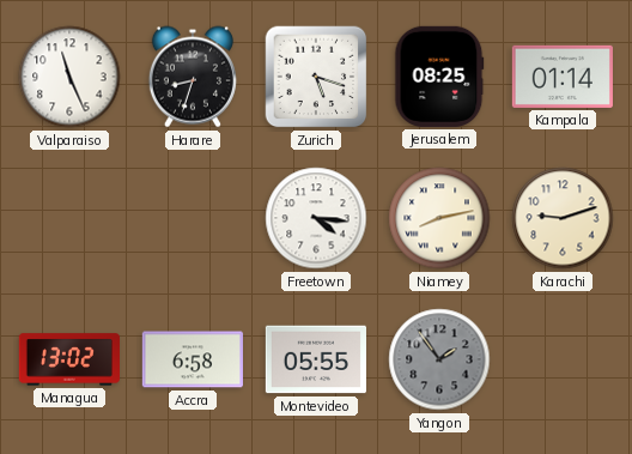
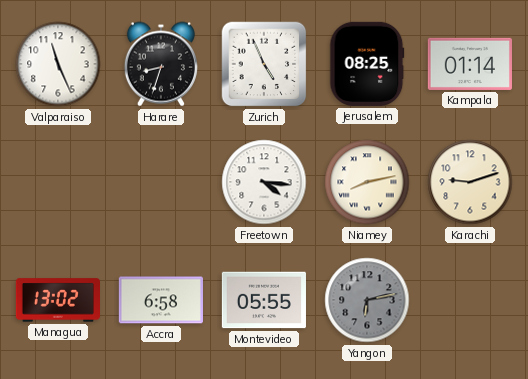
Zurich: 5:18 -> 4:56
Yangon: 1:54 -> 6:13
